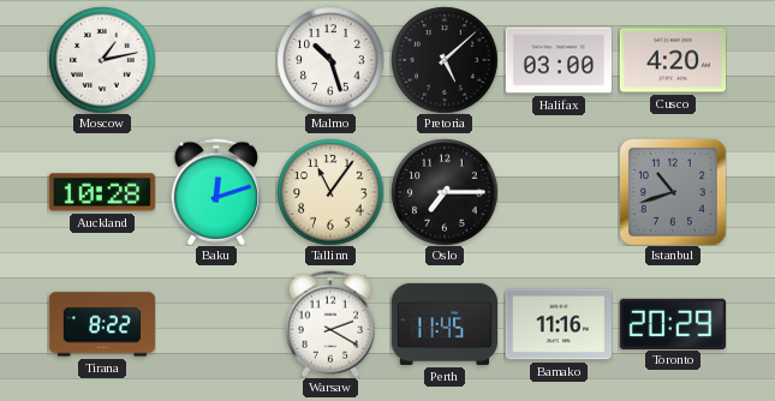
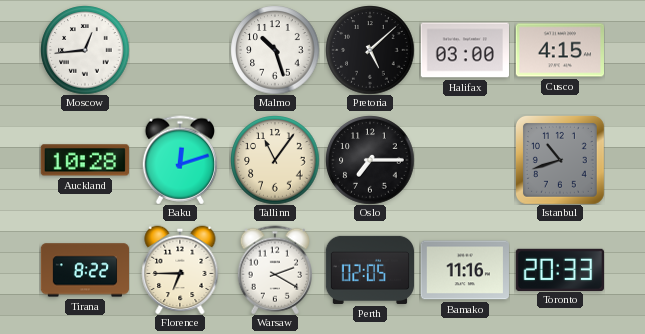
Moscow: 1:13 -> 12:44
Cusco: 4:20 -> 4:15
Florence: none -> 6:45
Perth: 11:45 -> 02:05
Toronto: 20:29 -> 20:33
